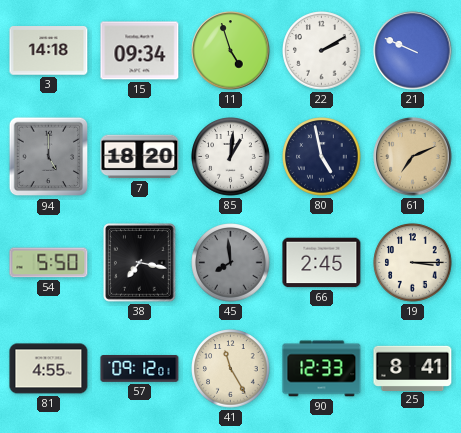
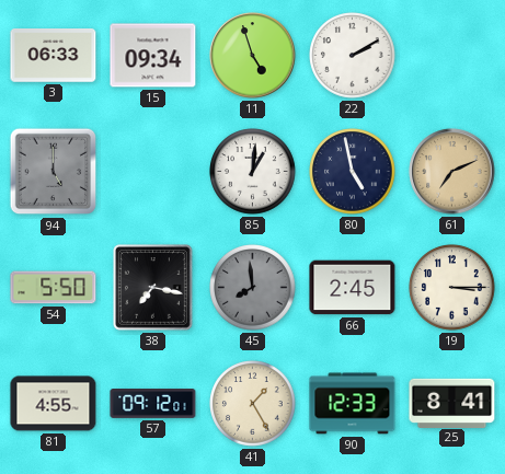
3: 14:18 -> 06:33
21: 9:49 -> none
7: 18:20 -> none
41: 11:25 -> 1:25
